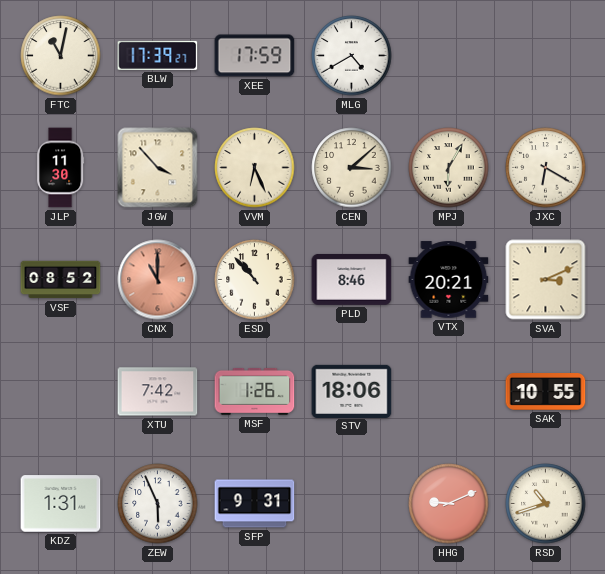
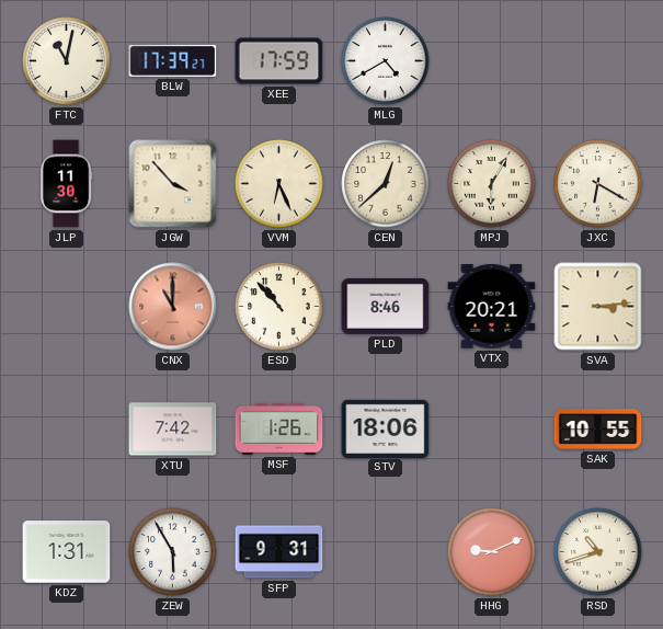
CEN: 3:08 -> 12:38
VSF: 08:52 -> none
SVA: 3:11 -> 3:14
ZEW: 5:56 -> 5:55
